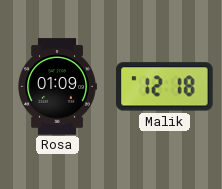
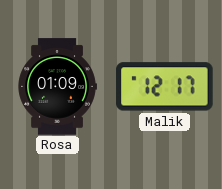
Malik: 12:18 -> 12:17
